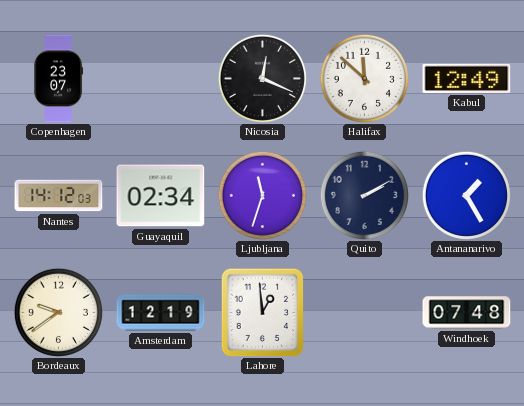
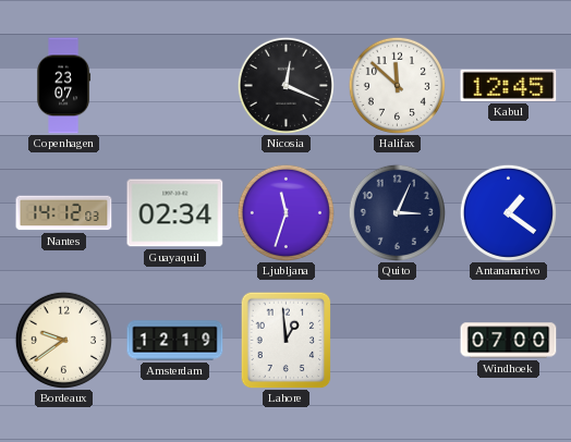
Kabul: 12:49 -> 12:45
Quito: 2:10 -> 3:04
Antananarivo: 1:25 -> 1:21
Windhoek: 07:48 -> 07:00
